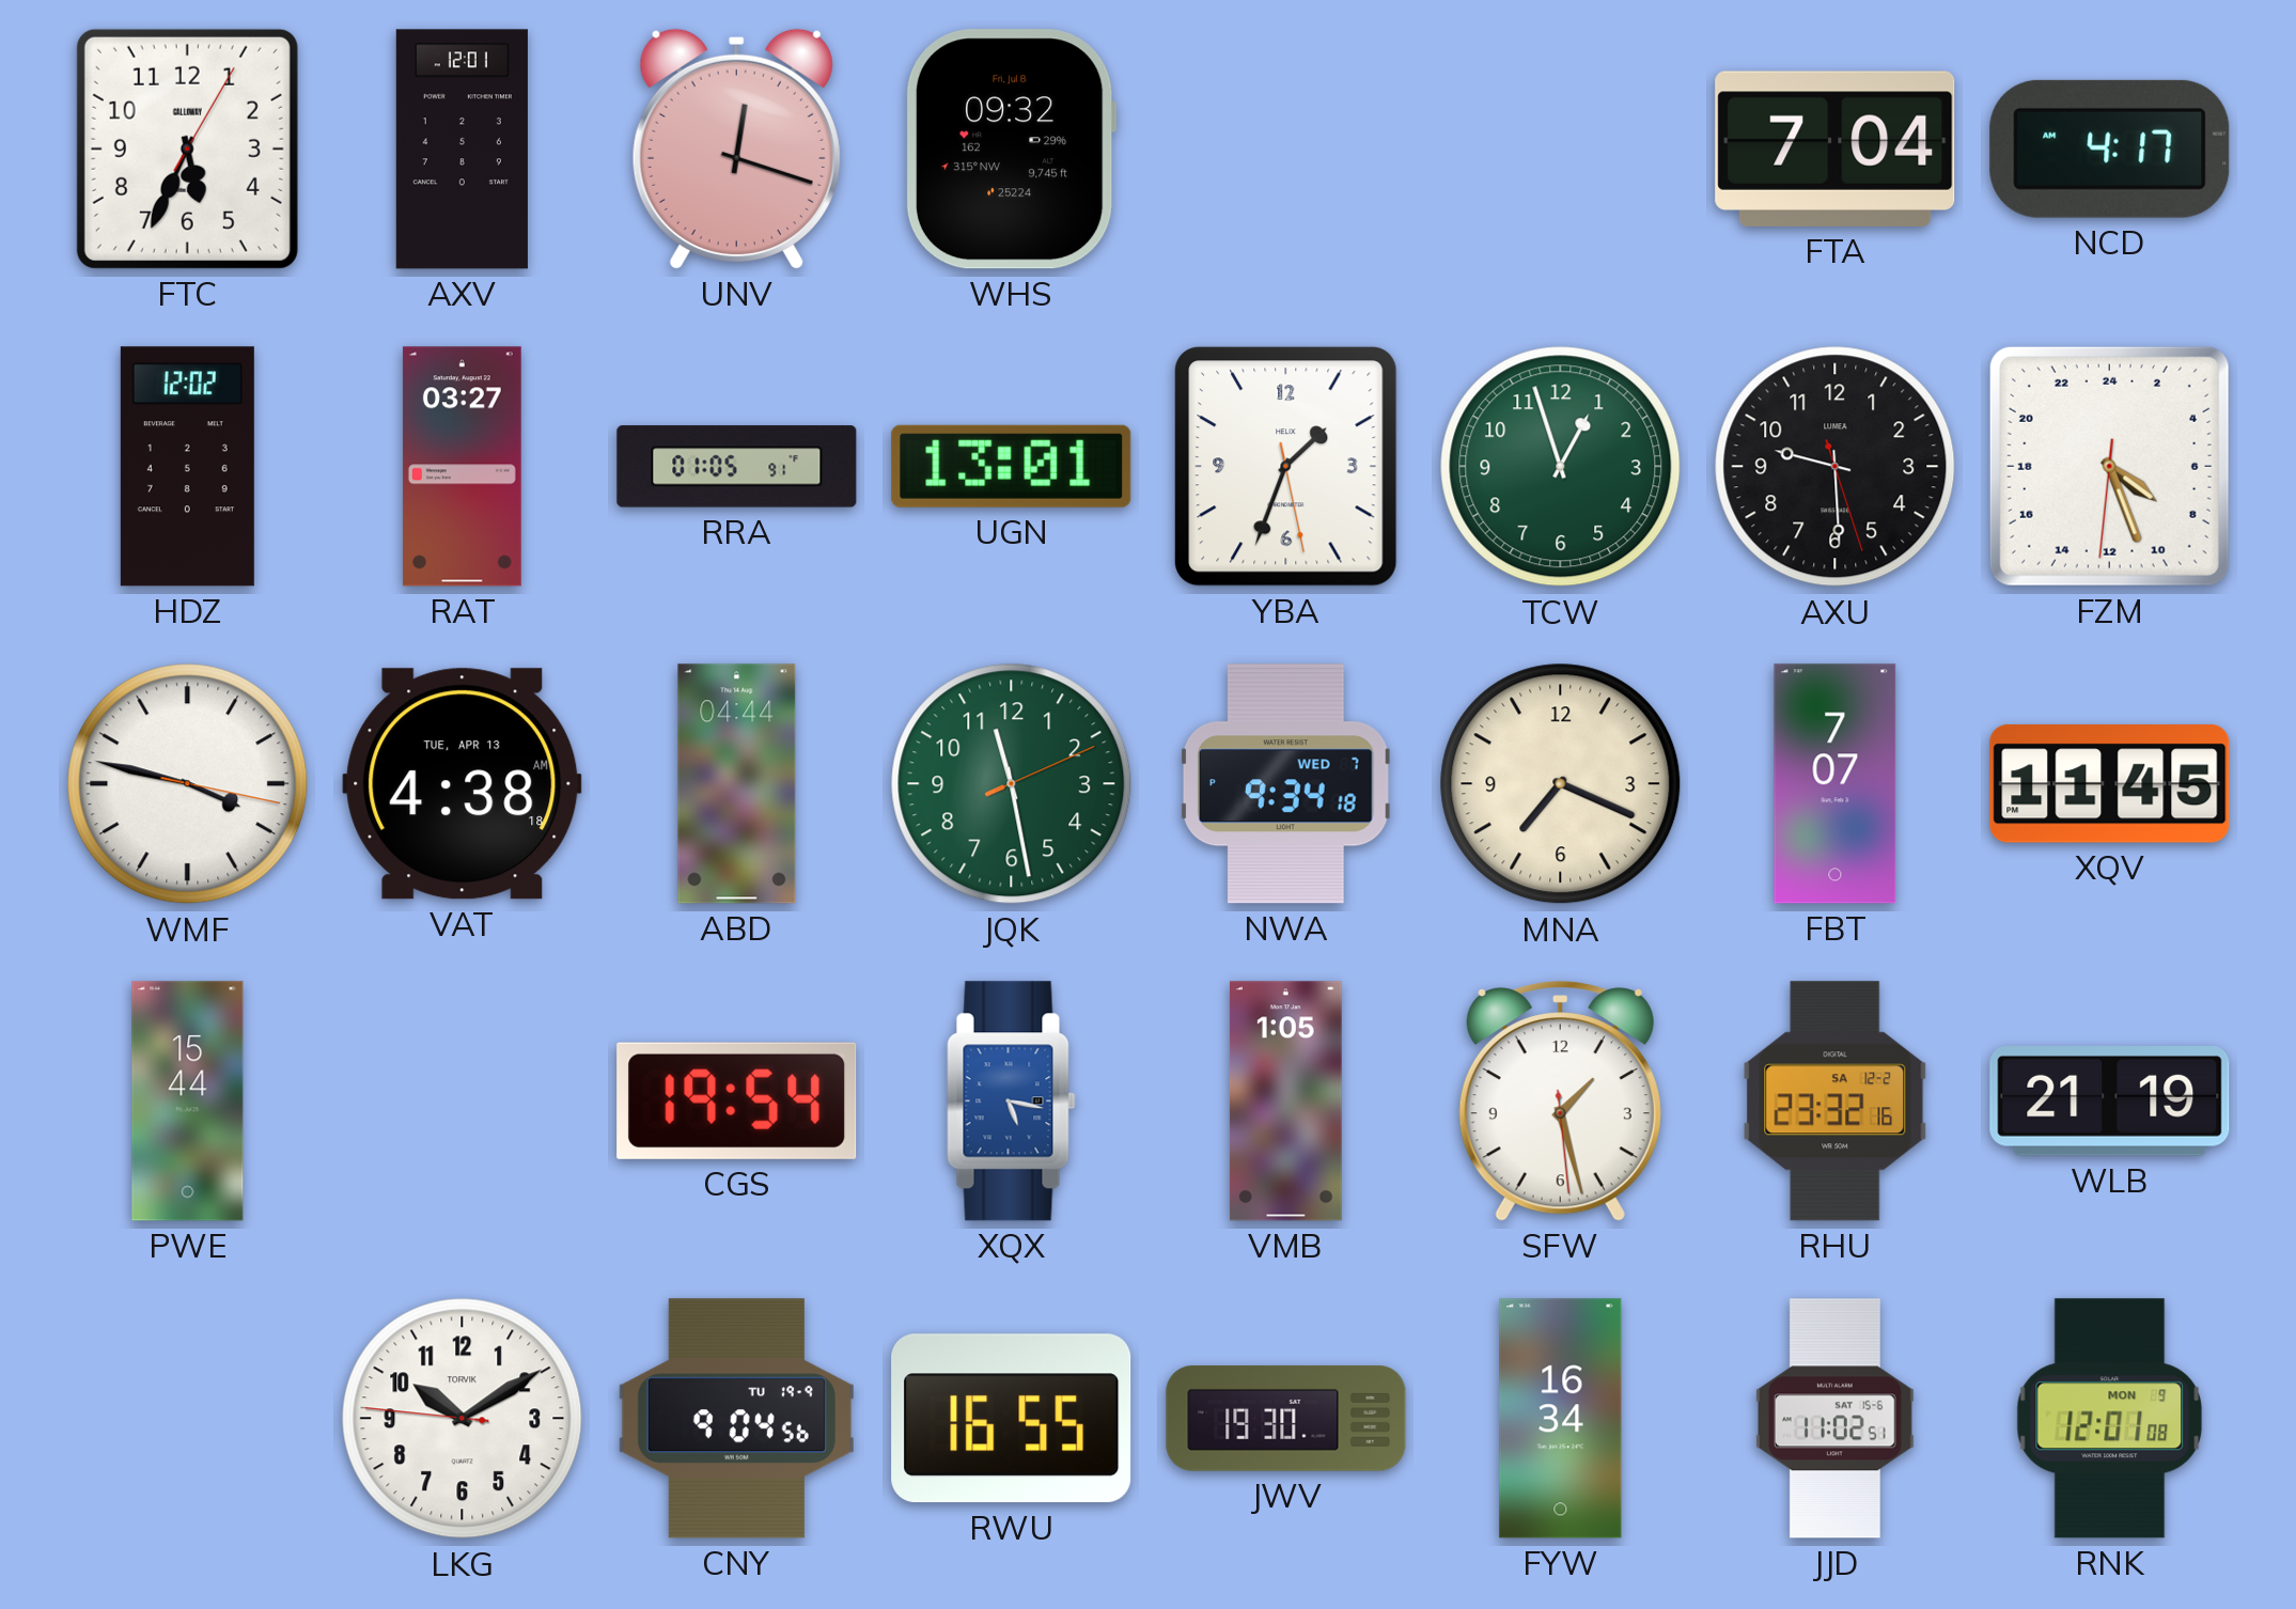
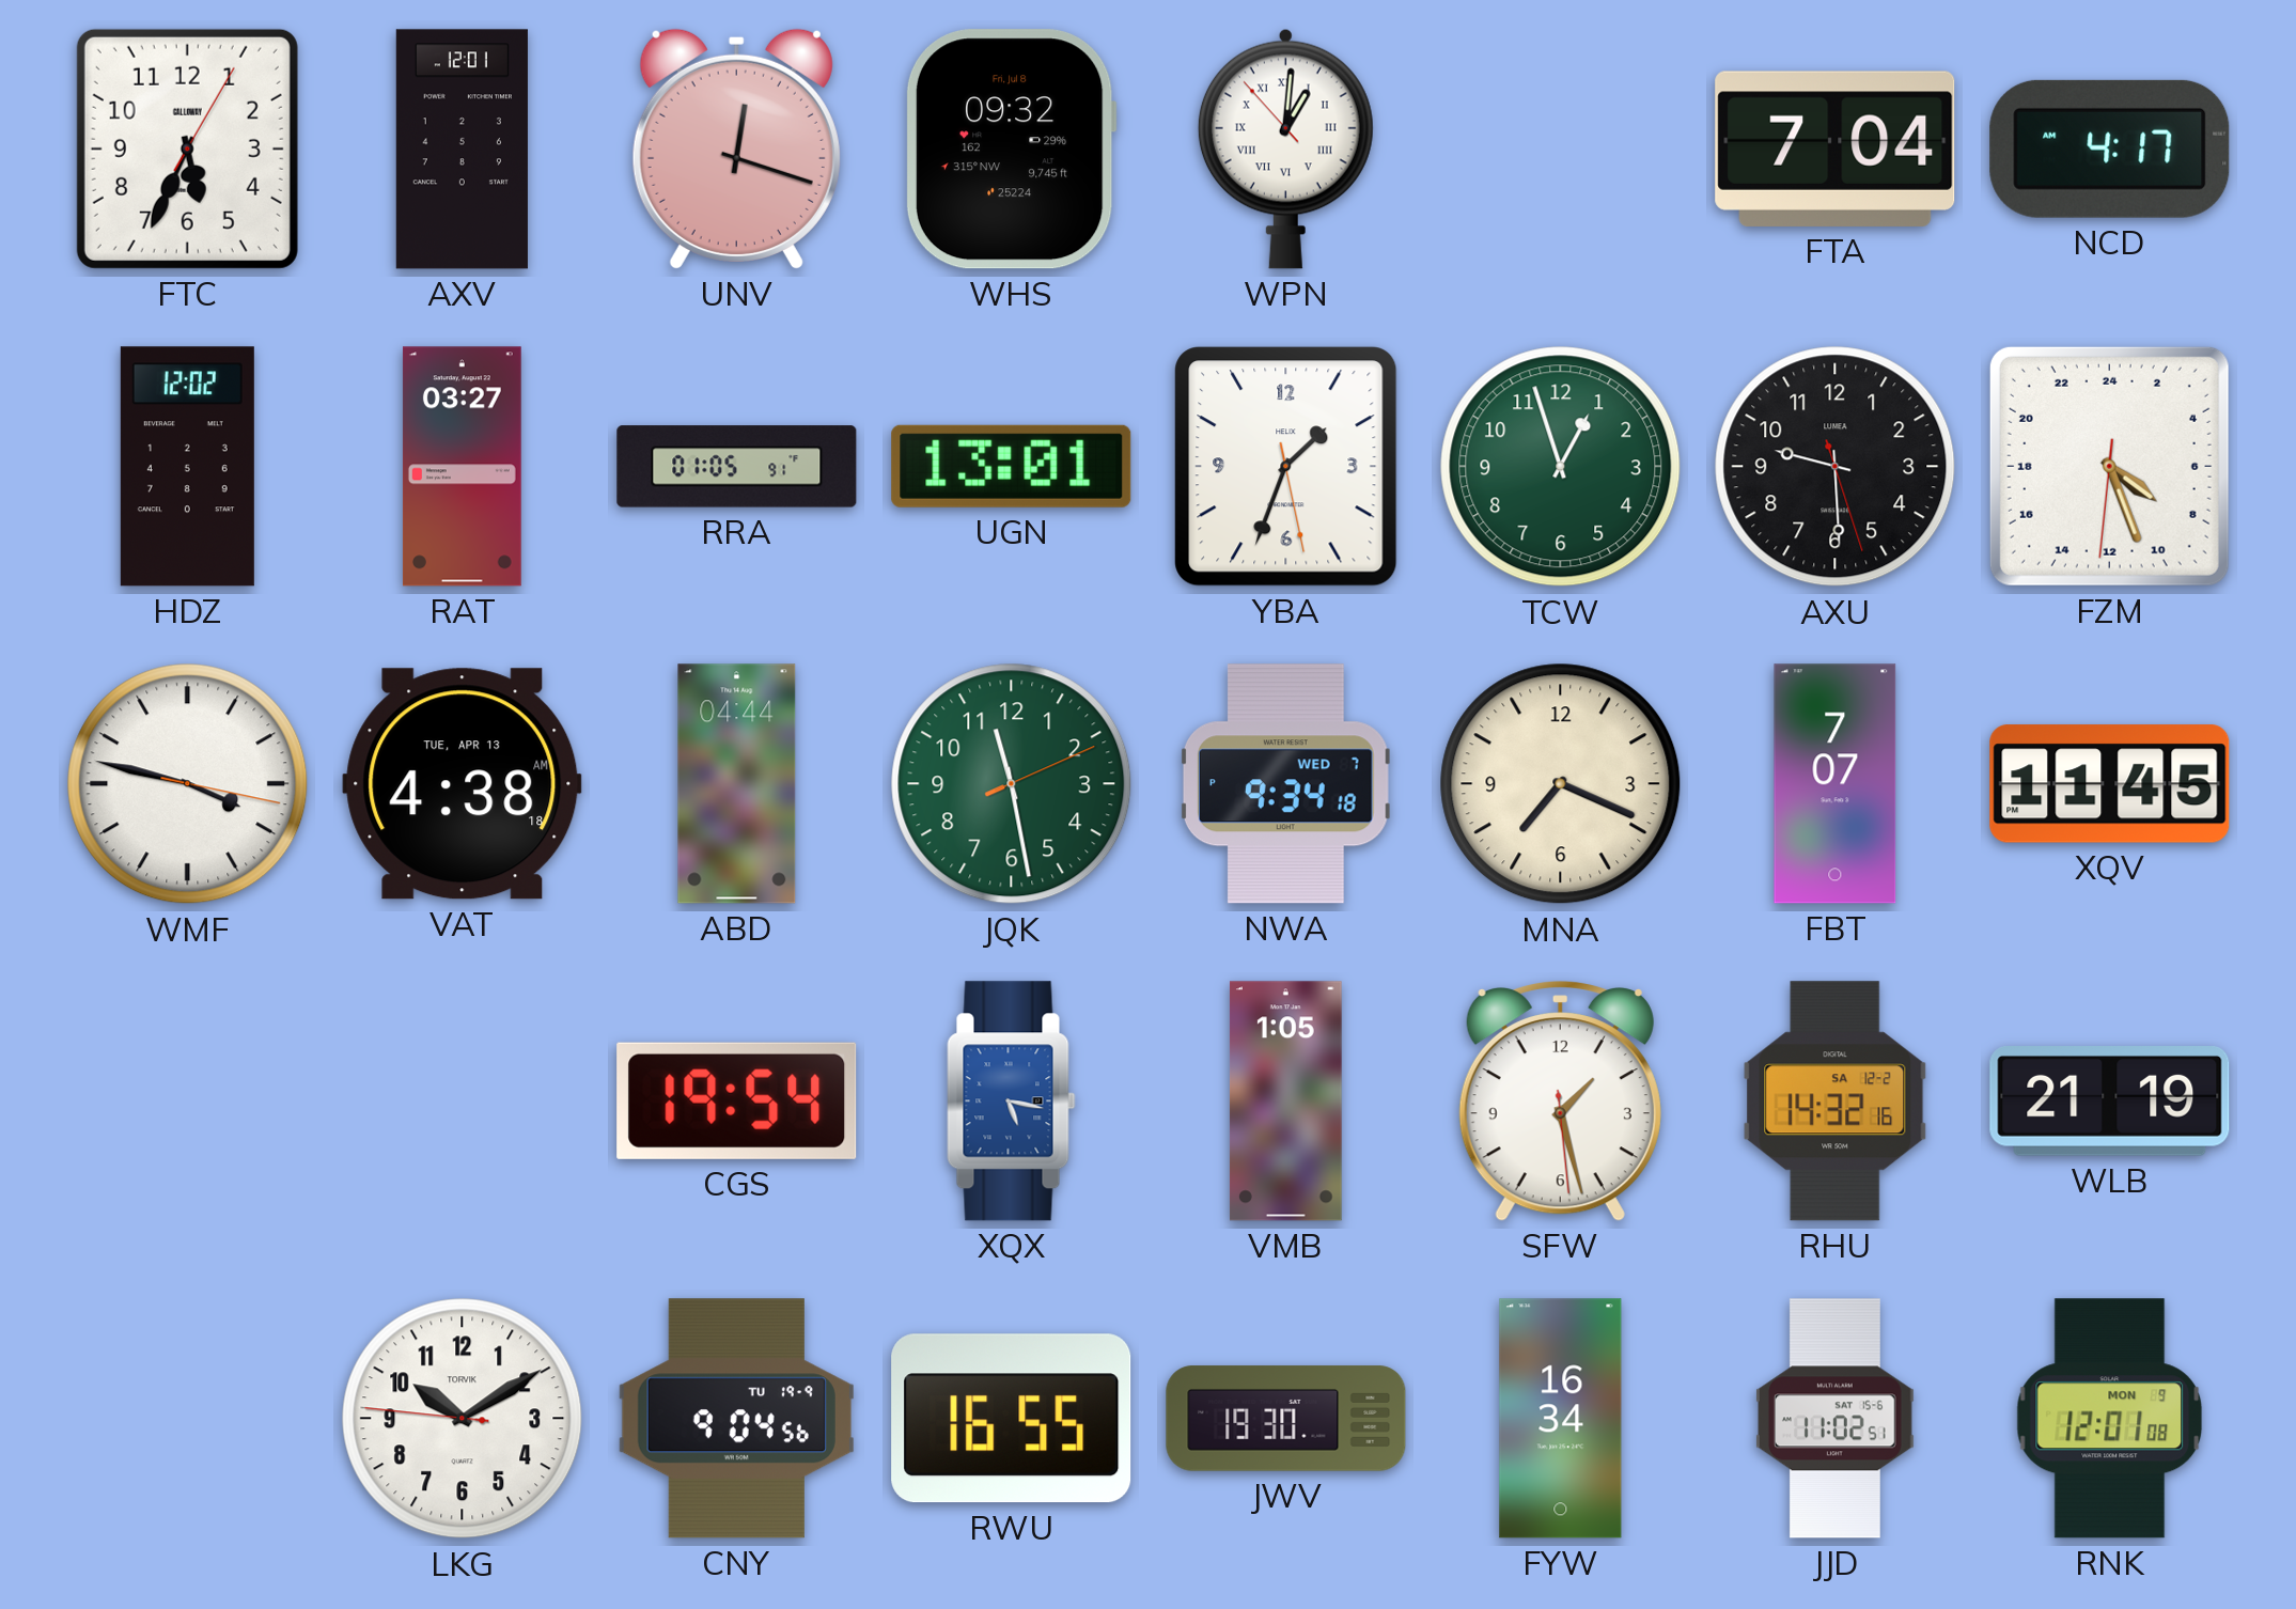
WPN: none -> 1:00
PWE: 15:44 -> none
RHU: 23:32 -> 14:32
